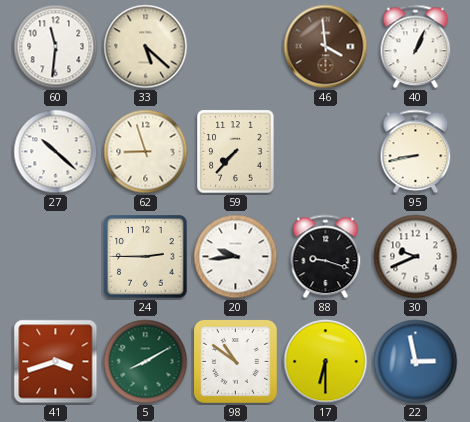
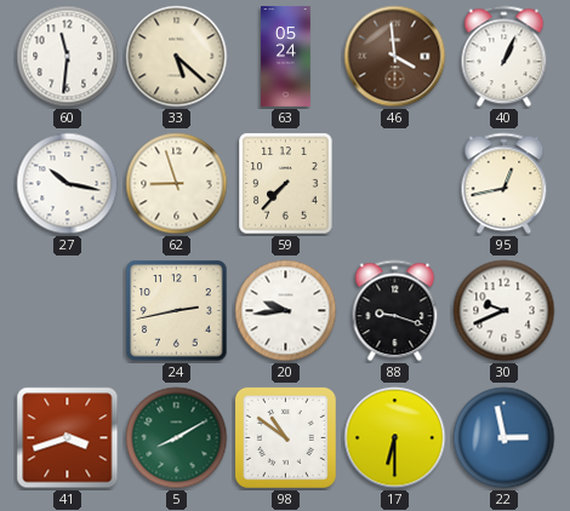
63: none -> 05:24
27: 10:22 -> 10:17
95: 8:43 -> 12:43
24: 2:45 -> 2:43
